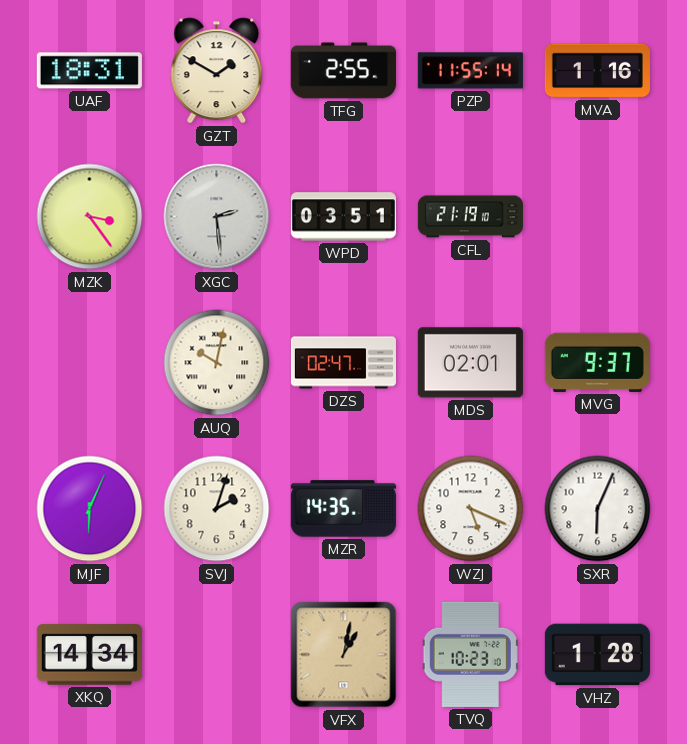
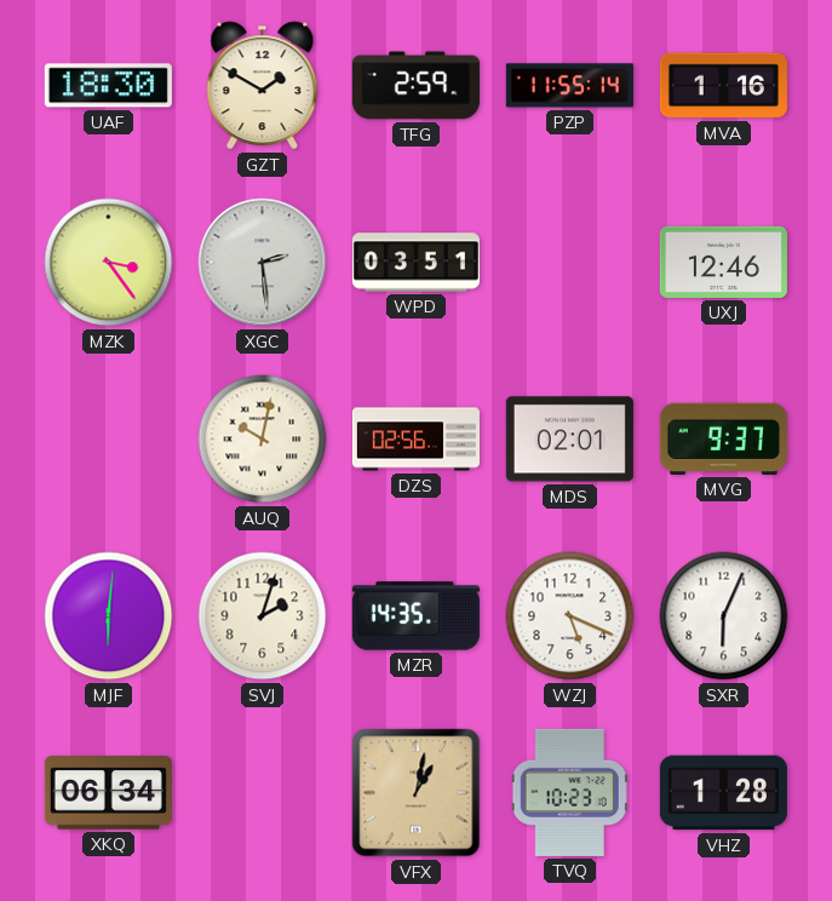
UAF: 18:31 -> 18:30
TFG: 2:55 -> 2:59
CFL: 21:19 -> none
UXJ: none -> 12:46
DZS: 02:47 -> 02:56
MJF: 6:04 -> 6:01
XKQ: 14:34 -> 06:34
